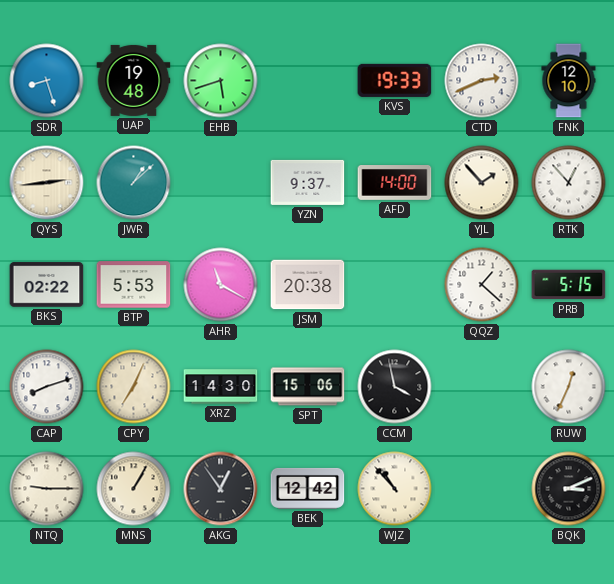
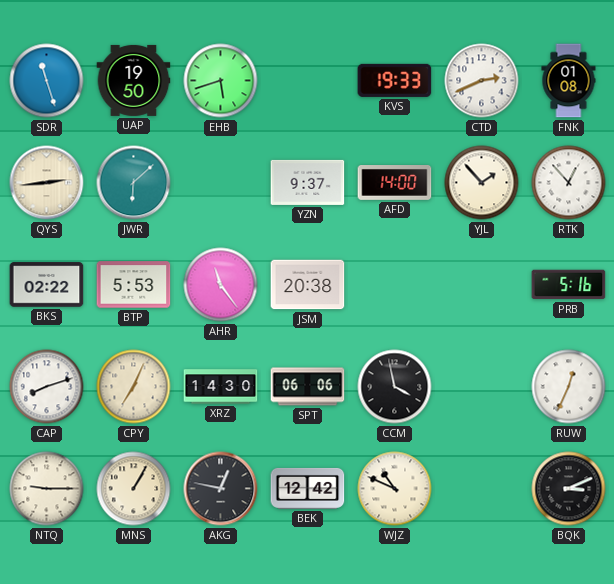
SDR: 8:27 -> 11:27
UAP: 19:48 -> 19:50
FNK: 12:10 -> 01:08
JWR: 1:08 -> 6:08
AHR: 11:20 -> 11:24
QQZ: 1:22 -> none
PRB: 5:15 -> 5:16
SPT: 15:06 -> 06:06
AKG: 12:54 -> 12:47
WJZ: 10:53 -> 10:49
